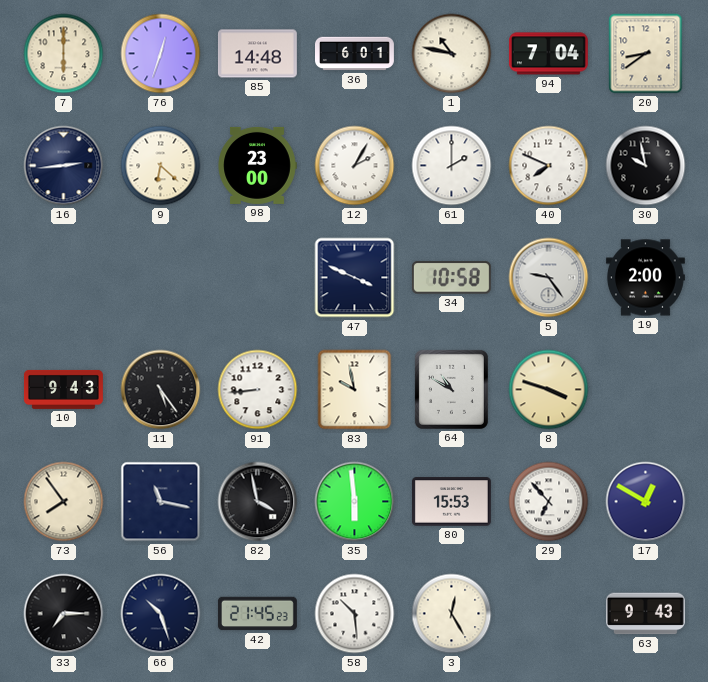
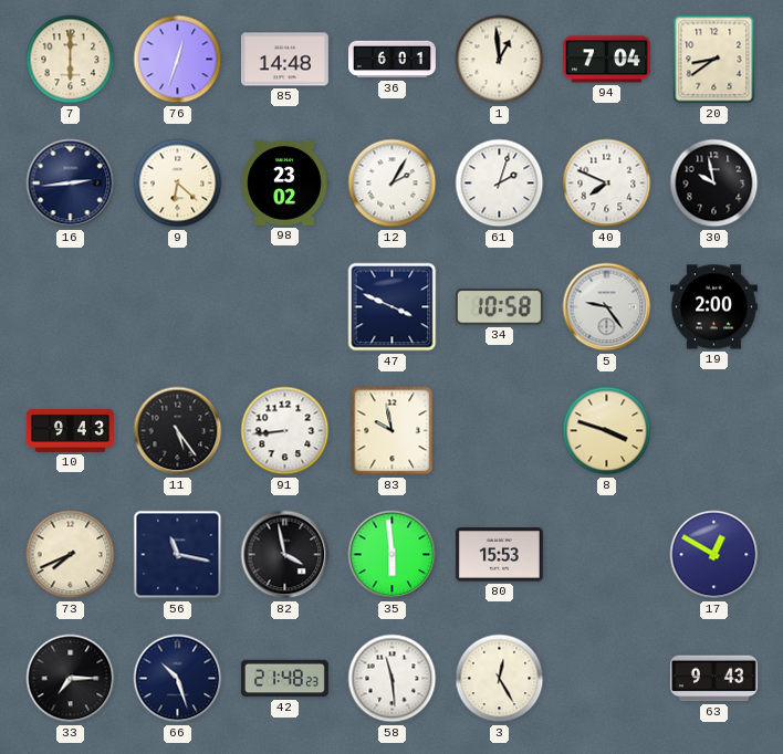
1: 10:47 -> 12:59
98: 23:00 -> 23:02
61: 2:00 -> 2:03
64: 10:50 -> none
73: 7:54 -> 7:41
29: 6:53 -> none
42: 21:45 -> 21:48
58: 10:29 -> 11:29
